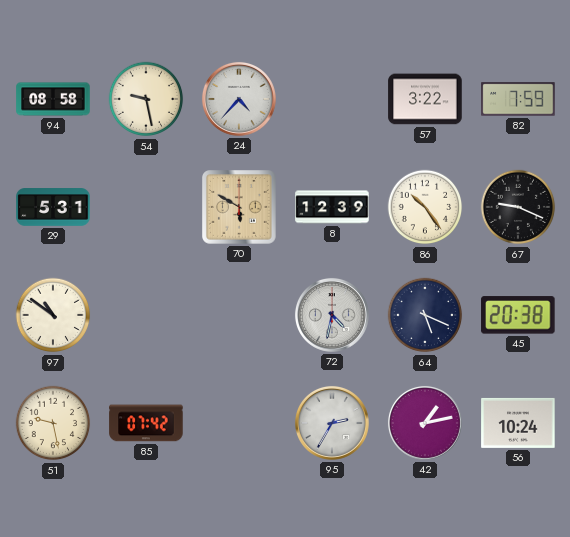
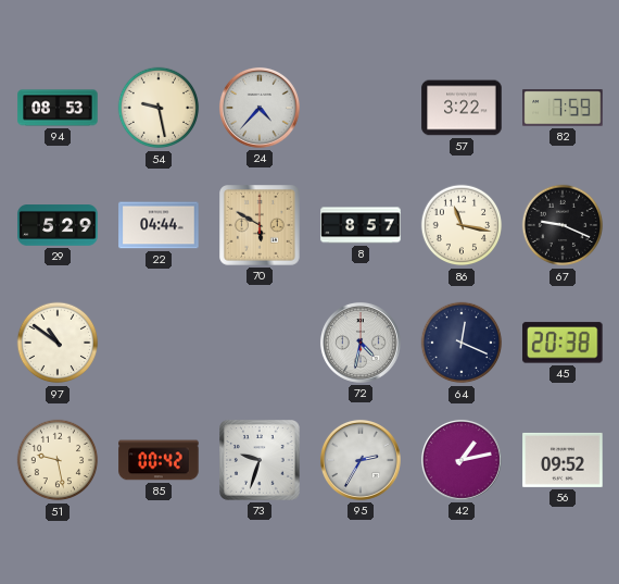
94: 08:58 -> 08:53
29: 5:31 -> 5:29
22: none -> 04:44
8: 12:39 -> 8:57
86: 10:24 -> 11:17
64: 5:19 -> 12:19
85: 07:42 -> 00:42
73: none -> 9:33
56: 10:24 -> 09:52
